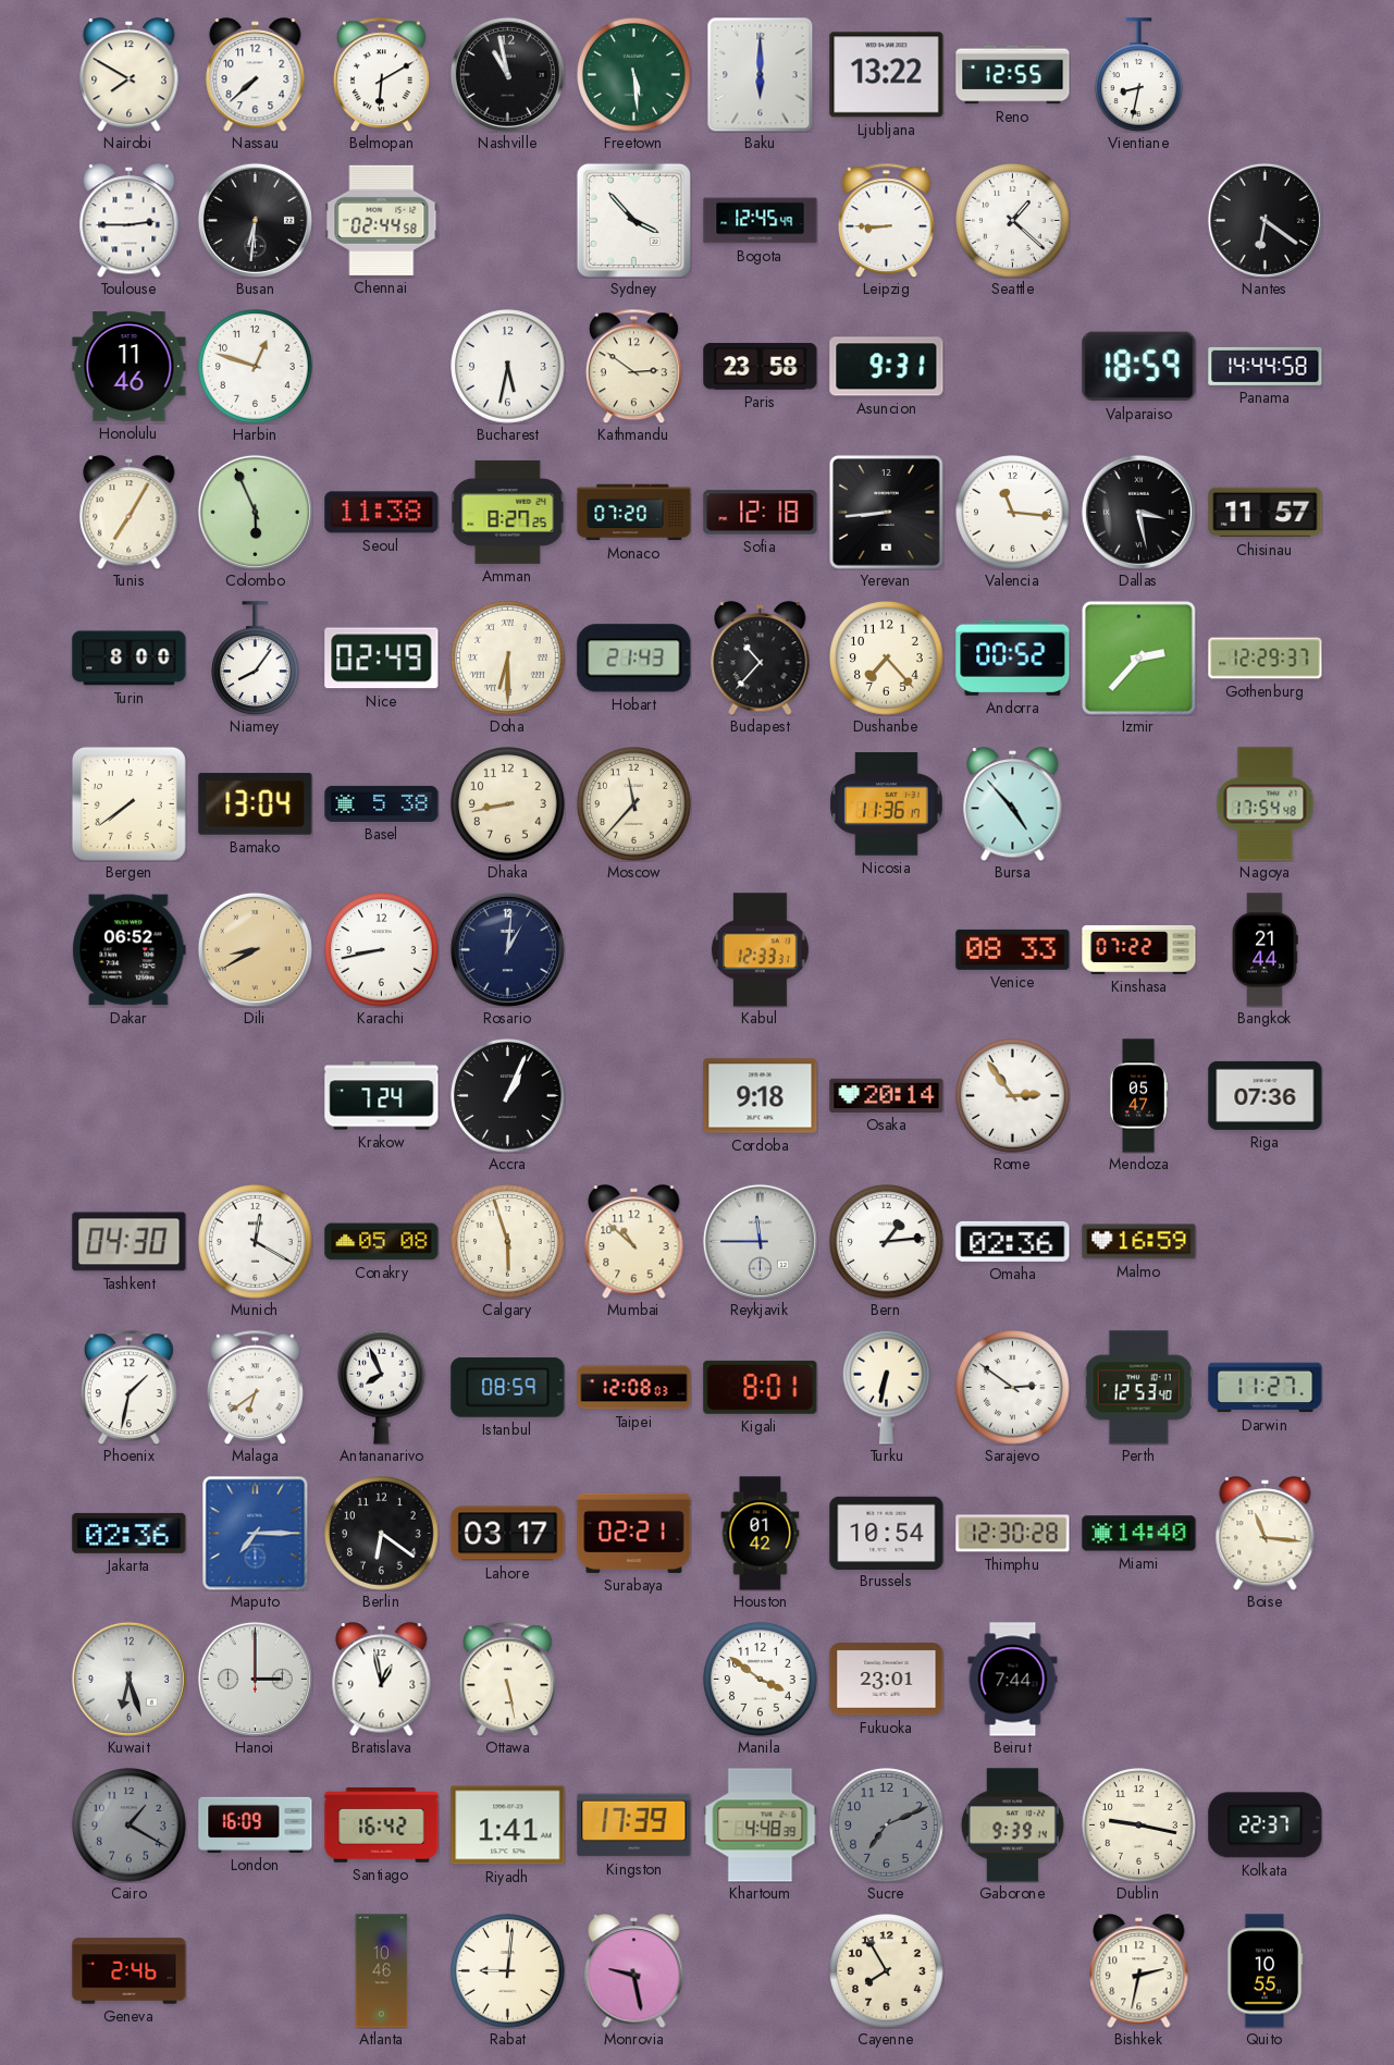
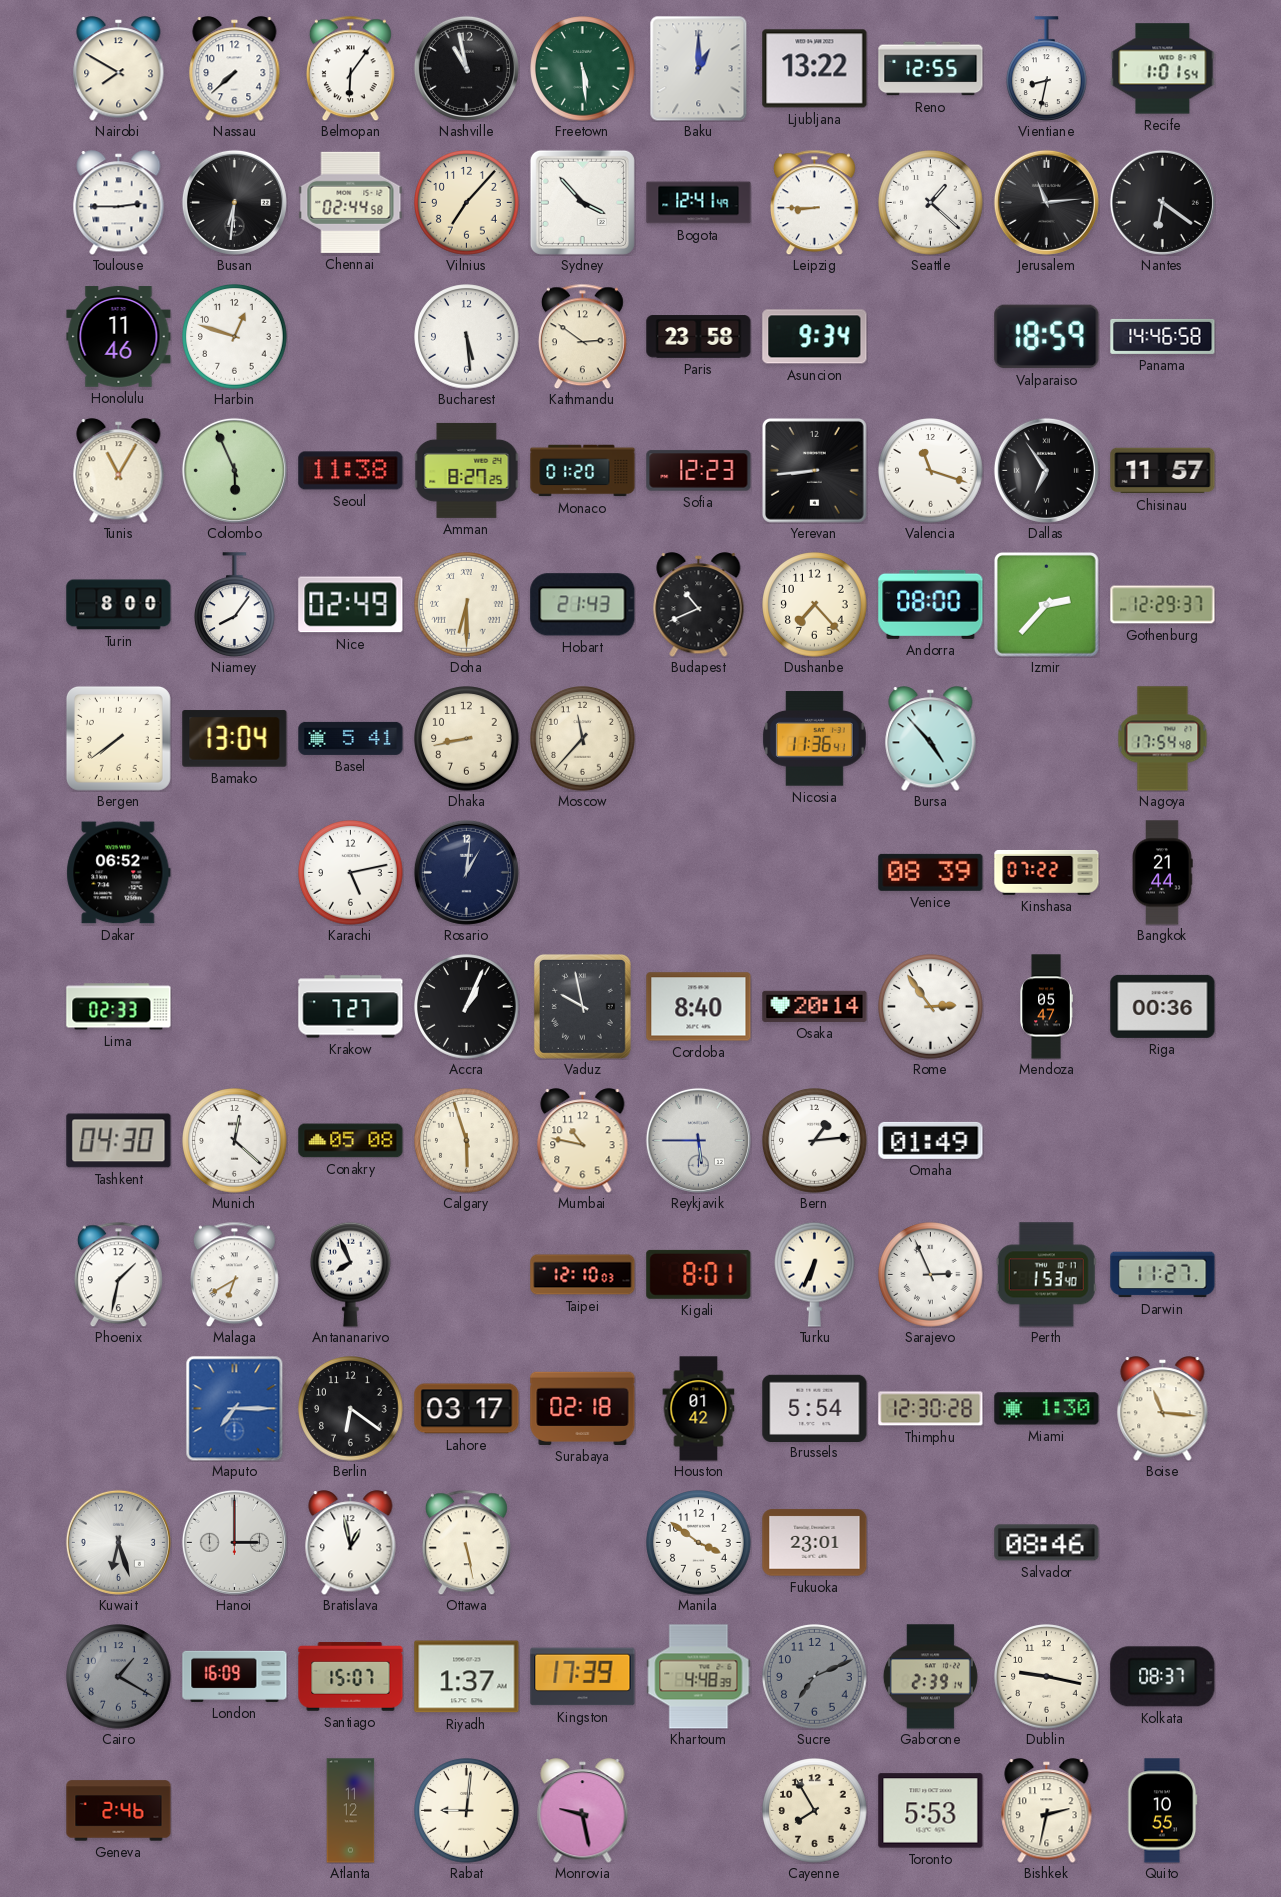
Belmopan: 6:10 -> 6:06
Baku: 6:00 -> 1:00
Recife: none -> 1:01
Vilnius: none -> 7:07
Bogota: 12:45 -> 12:41
Jerusalem: none -> 11:14
Bucharest: 5:32 -> 5:29
Asuncion: 9:31 -> 9:34
Panama: 14:44 -> 14:46
Tunis: 7:05 -> 11:05
Monaco: 07:20 -> 01:20
Sofia: 12:18 -> 12:23
Valencia: 11:16 -> 11:18
Dallas: 3:28 -> 6:54
Budapest: 10:37 -> 10:41
Andorra: 00:52 -> 08:00
Basel: 5:38 -> 5:41
Nicosia: 11:36:17 -> 11:36:41
Dili: 8:40 -> none
Karachi: 8:43 -> 5:13
Kabul: 12:33 -> none
Venice: 08:33 -> 08:39
Lima: none -> 02:33
Krakow: 7:24 -> 7:27
Vaduz: none -> 9:58
Cordoba: 9:18 -> 8:40
Riga: 07:36 -> 00:36
Munich: 12:20 -> 12:22
Mumbai: 10:52 -> 10:47
Reykjavik: 11:45 -> 5:45
Omaha: 02:36 -> 01:49
Malmo: 16:59 -> none
Malaga: 6:39 -> 6:40
Istanbul: 08:59 -> none
Taipei: 12:08 -> 12:10
Turku: 6:32 -> 6:34
Sarajevo: 2:51 -> 2:56
Perth: 12:53 -> 1:53
Jakarta: 02:36 -> none
Surabaya: 02:21 -> 02:18
Brussels: 10:54 -> 5:54
Miami: 14:40 -> 1:30
Beirut: 7:44 -> none
Salvador: none -> 08:46
Santiago: 16:42 -> 15:07
Riyadh: 1:41 -> 1:37
Gaborone: 9:39 -> 2:39
Kolkata: 22:37 -> 08:37
Atlanta: 10:46 -> 11:12
Toronto: none -> 5:53
